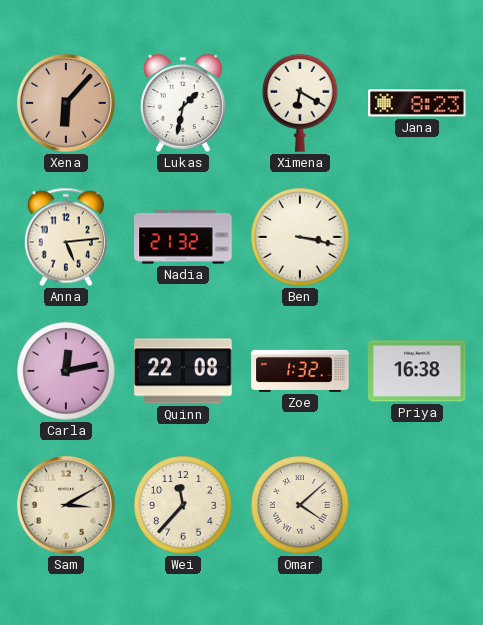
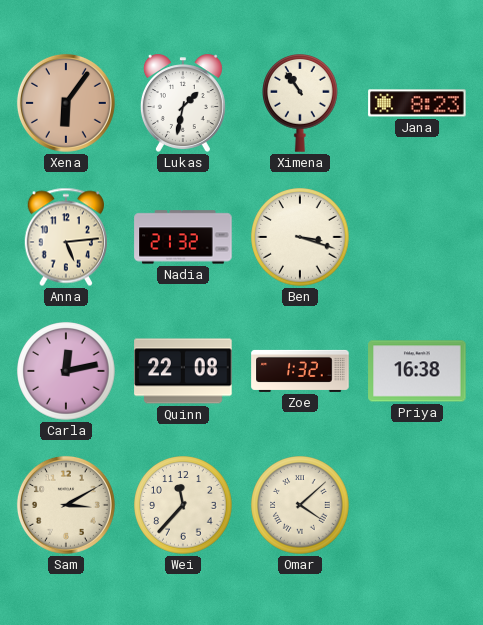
Xena: 6:07 -> 6:06
Ximena: 6:20 -> 10:54
Ben: 3:17 -> 3:18
